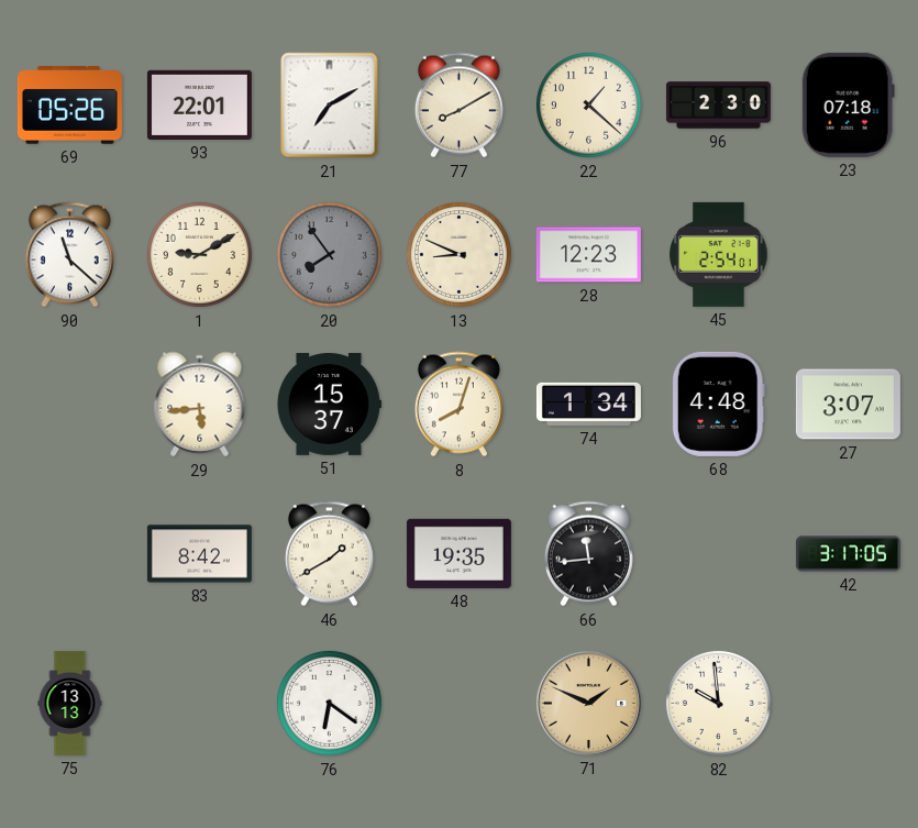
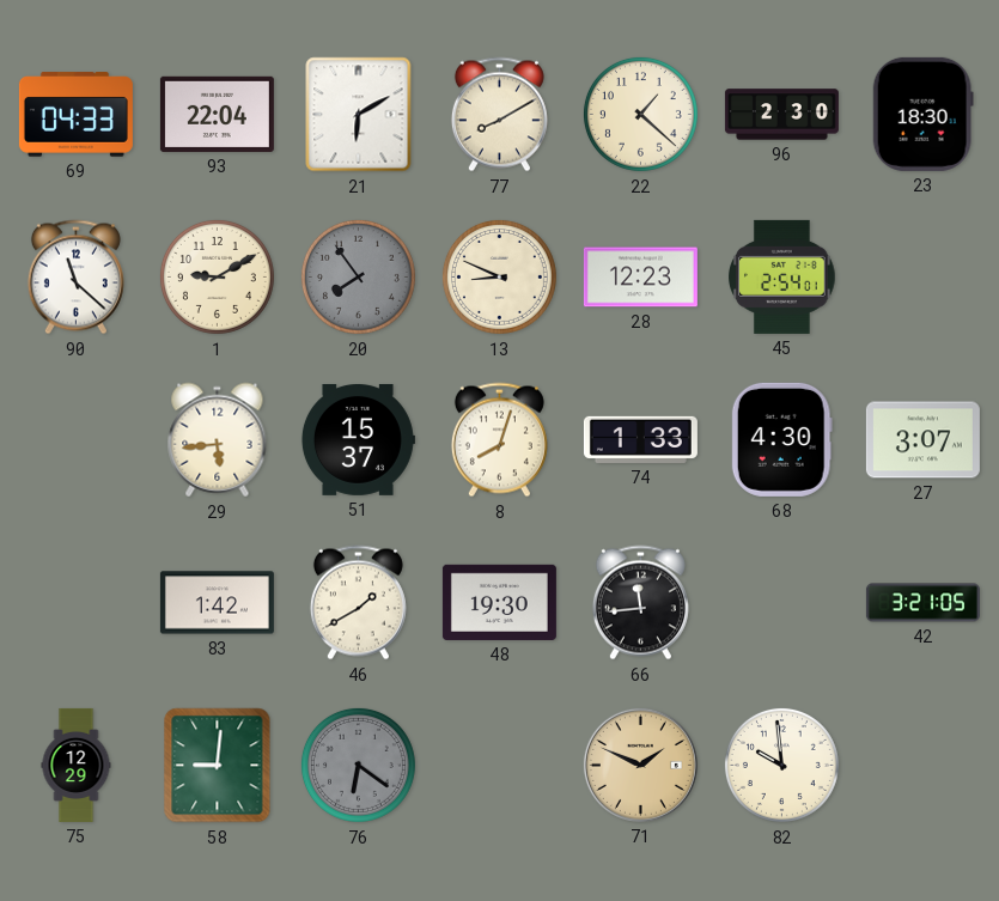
69: 05:26 -> 04:33
93: 22:01 -> 22:04
21: 7:10 -> 6:10
23: 07:18 -> 18:30
74: 1:34 -> 1:33
68: 4:48 -> 4:30
83: 8:42 -> 1:42
48: 19:35 -> 19:30
42: 3:17 -> 3:21
75: 13:13 -> 12:29
58: none -> 9:01
76 dial: white -> grey
